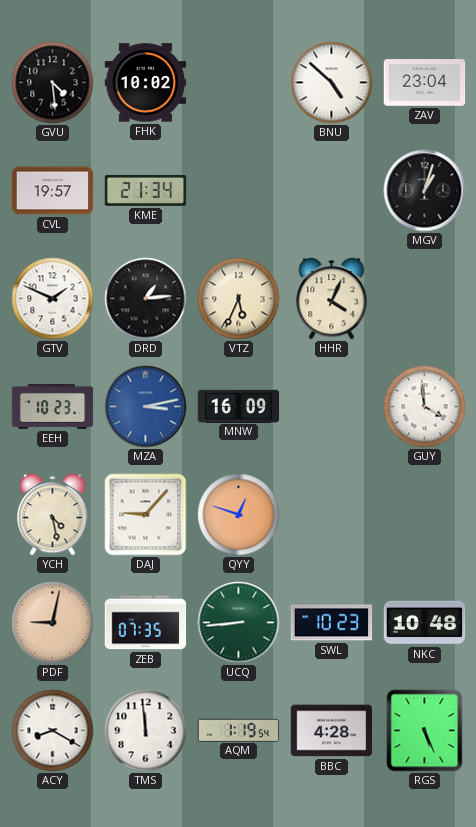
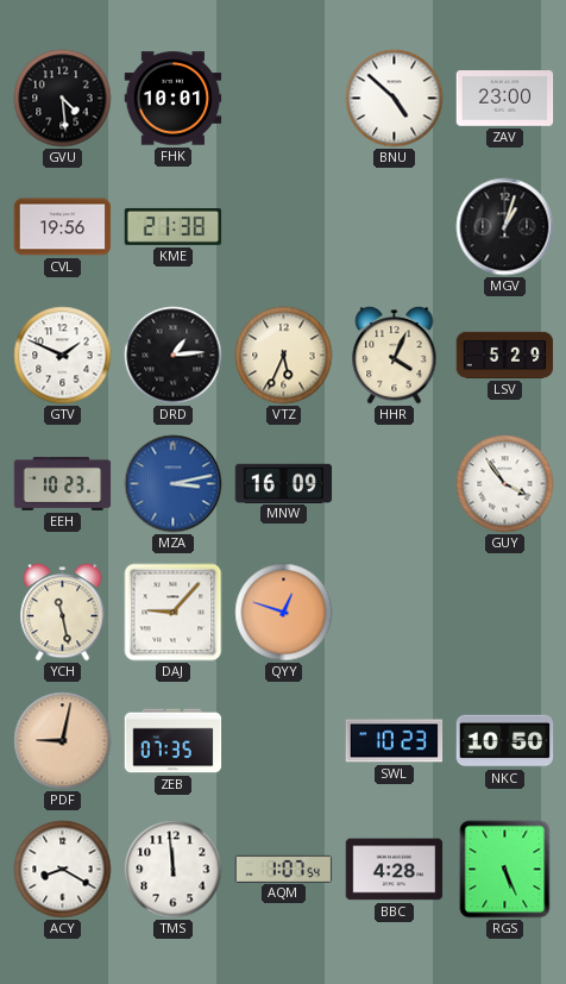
FHK: 10:02 -> 10:01
ZAV: 23:04 -> 23:00
CVL: 19:57 -> 19:56
KME: 21:34 -> 21:38
LSV: none -> 5:29
GUY: 3:59 -> 3:54
YCH: 4:28 -> 11:28
UCQ: 8:44 -> none
NKC: 10:48 -> 10:50
AQM: 1:19 -> 1:07
